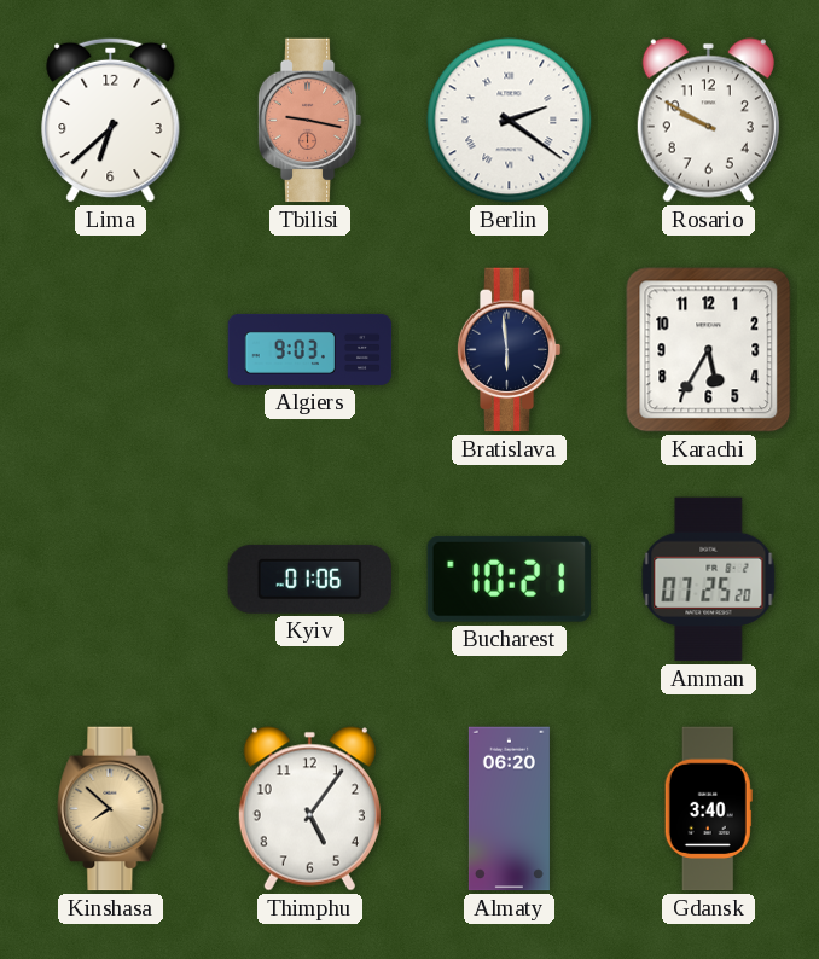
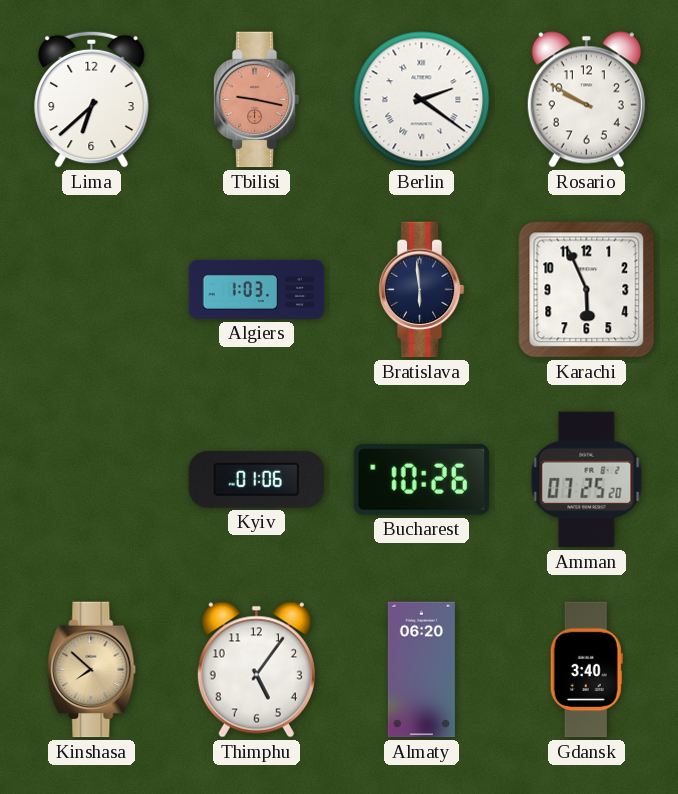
Algiers: 9:03 -> 1:03
Karachi: 5:35 -> 5:56
Bucharest: 10:21 -> 10:26
